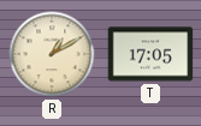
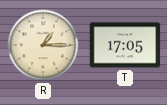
R: 1:10 -> 1:15
